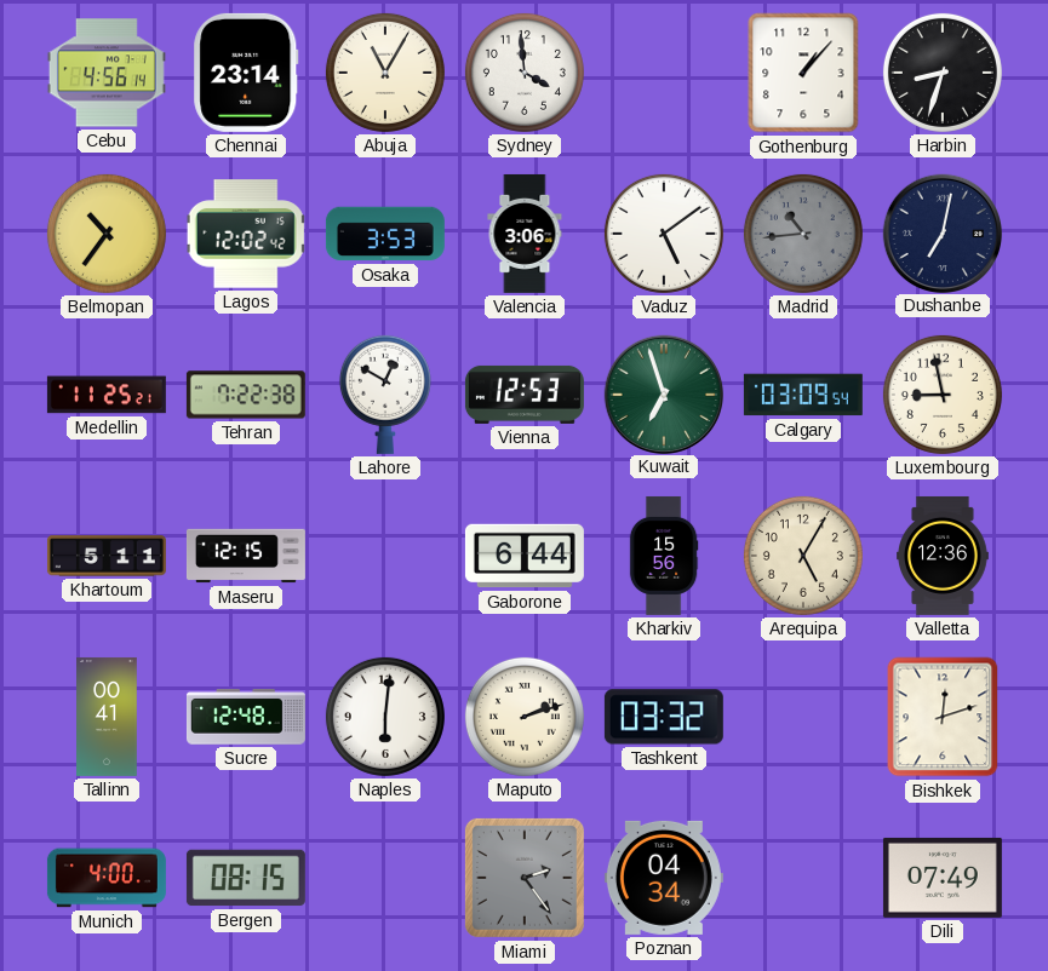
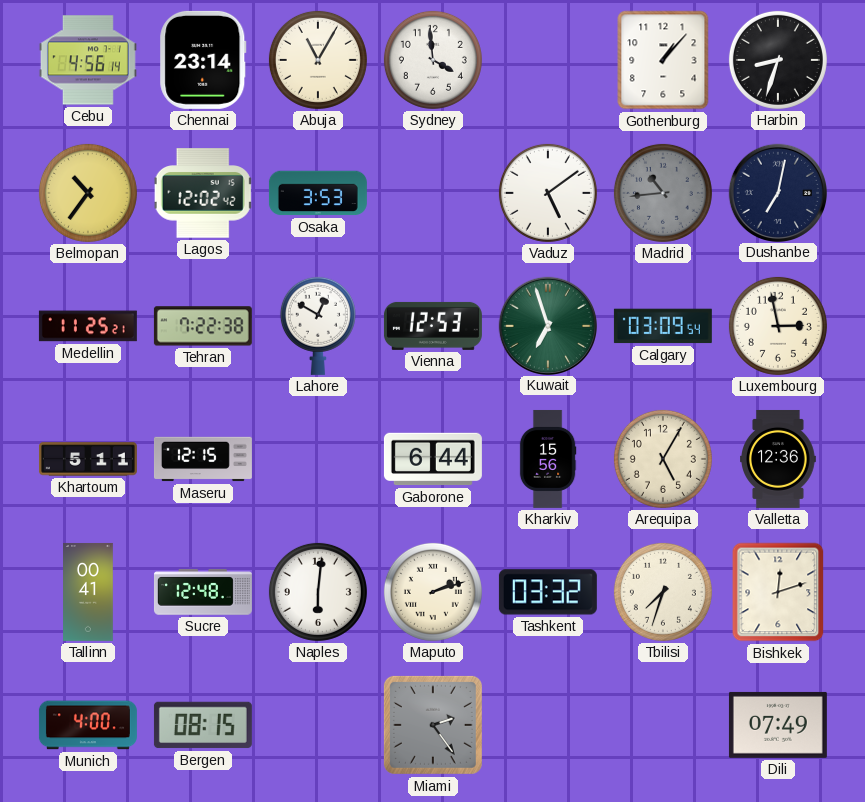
Valencia: 3:06 -> none
Luxembourg: 8:58 -> 2:58
Tbilisi: none -> 7:33
Poznan: 04:34 -> none
